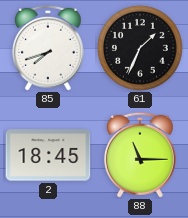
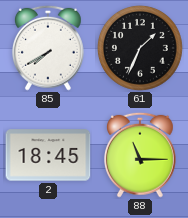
85: 7:42 -> 7:40
